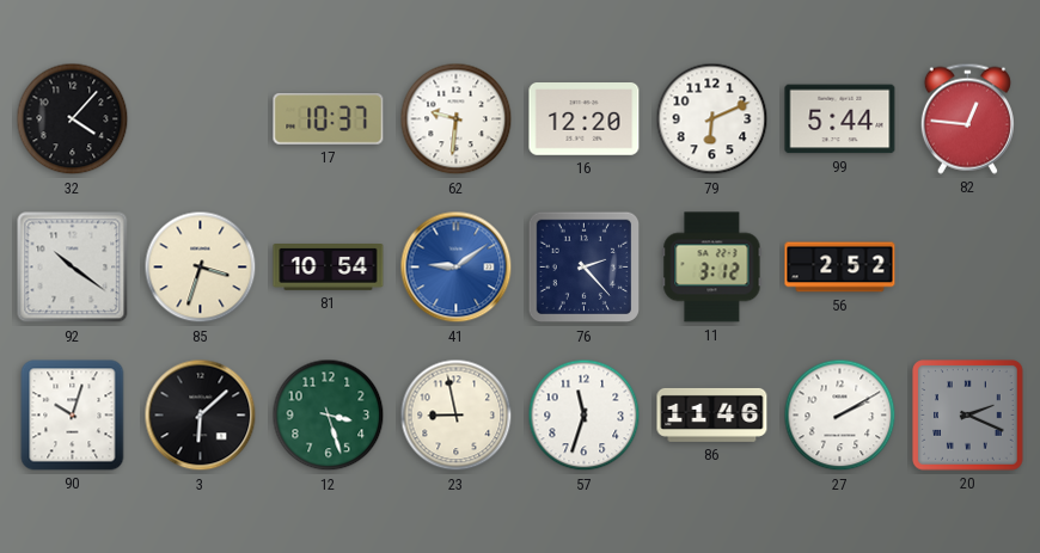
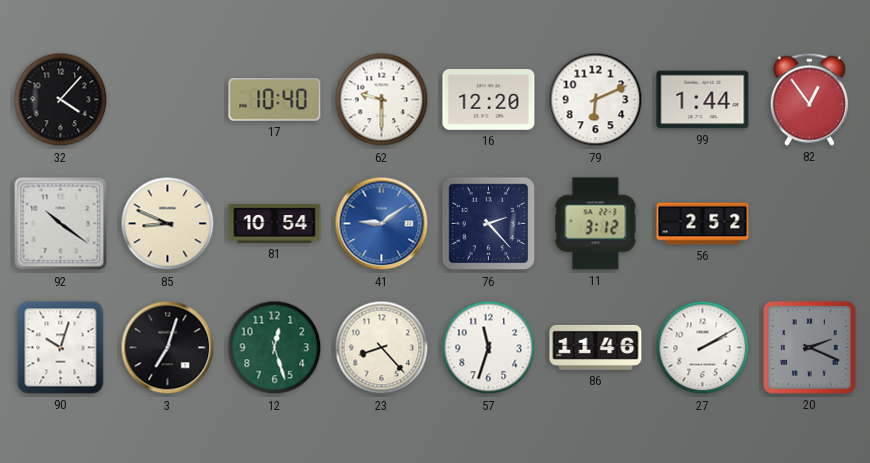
17: 10:37 -> 10:40
62: 9:31 -> 9:30
99: 5:44 -> 1:44
82: 12:46 -> 12:54
85: 3:33 -> 8:49
3: 6:08 -> 7:03
12: 3:27 -> 12:27
23: 8:58 -> 8:23
